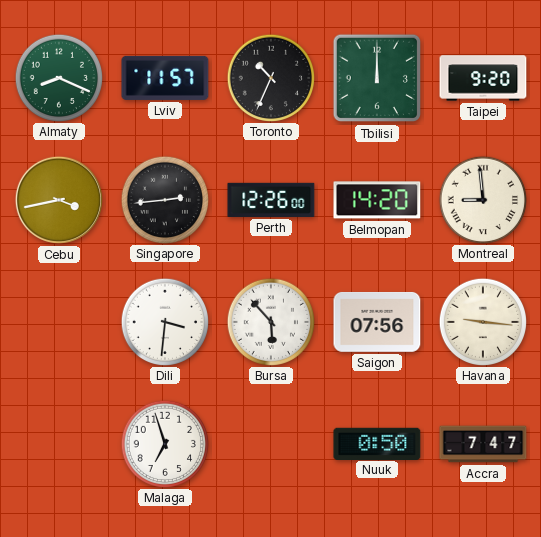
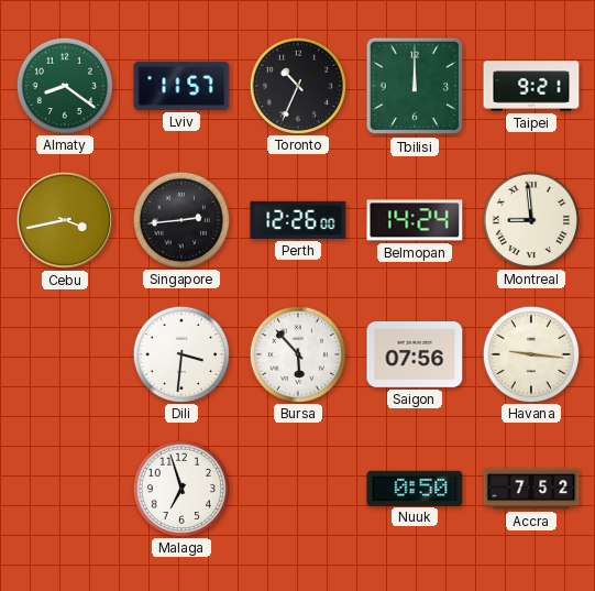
Almaty: 8:19 -> 8:21
Taipei: 9:20 -> 9:21
Belmopan: 14:20 -> 14:24
Accra: 7:47 -> 7:52
